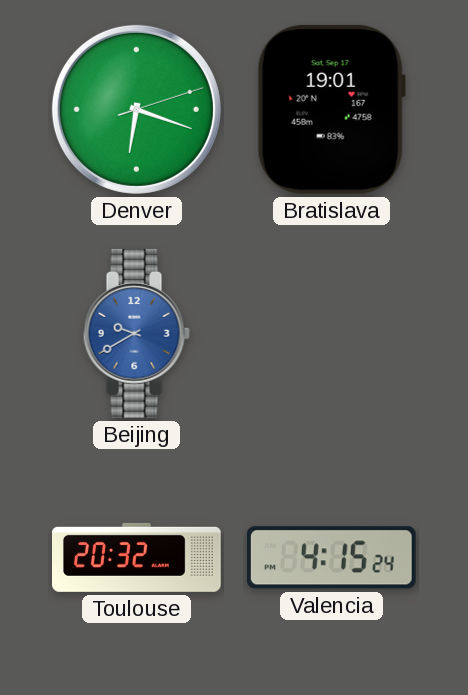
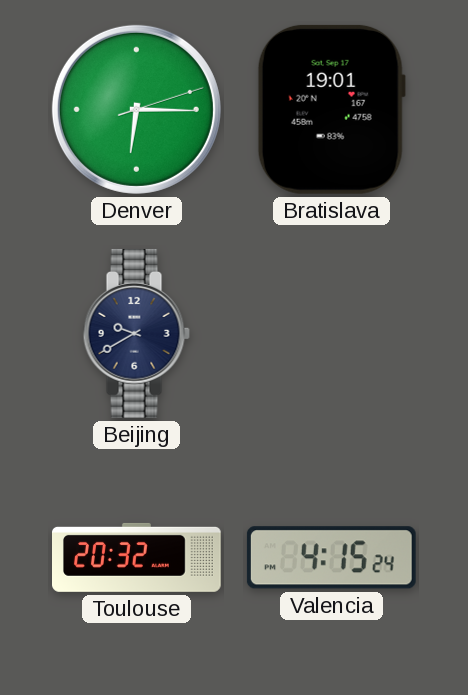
Denver: 6:18 -> 6:15
Beijing dial: blue -> navy
